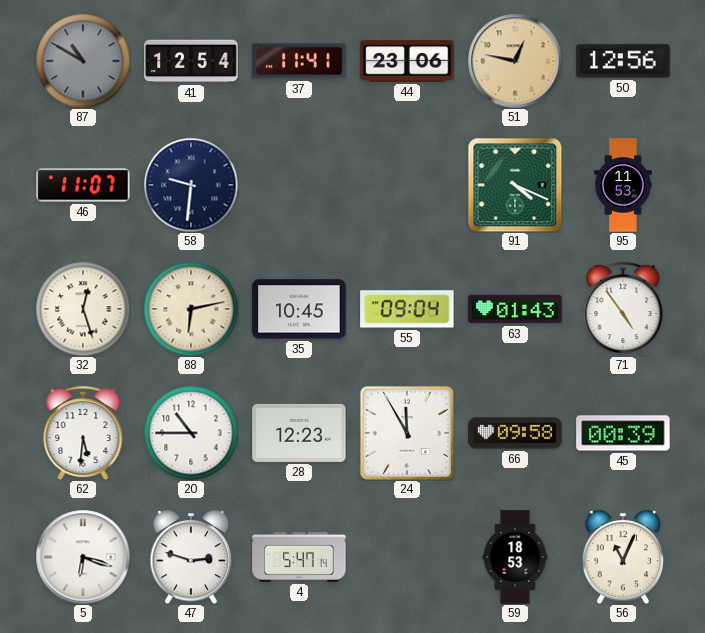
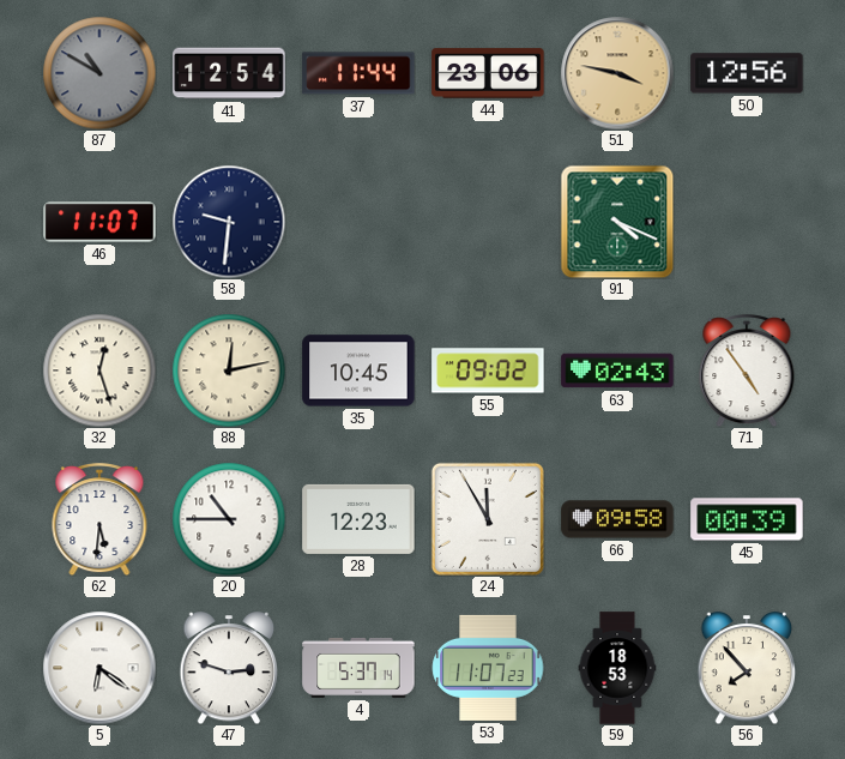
37: 11:41 -> 11:44
51: 12:47 -> 3:47
95: 11:53 -> none
88: 6:13 -> 12:13
55: 09:04 -> 09:02
63: 01:43 -> 02:43
5: 6:18 -> 6:21
4: 5:47 -> 5:37
53: none -> 11:07
56: 11:04 -> 7:53
